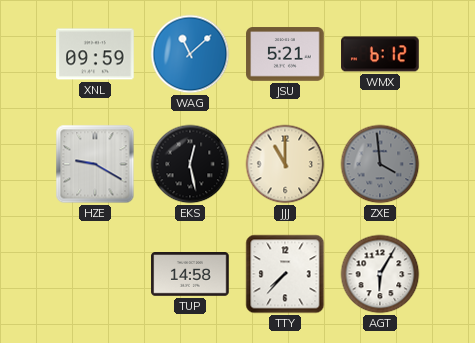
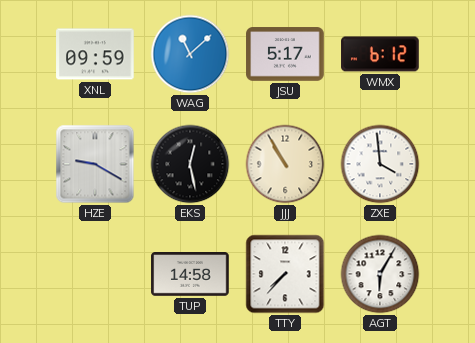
JSU: 5:21 -> 5:17
JJJ: 11:00 -> 10:55
ZXE dial: grey -> white
